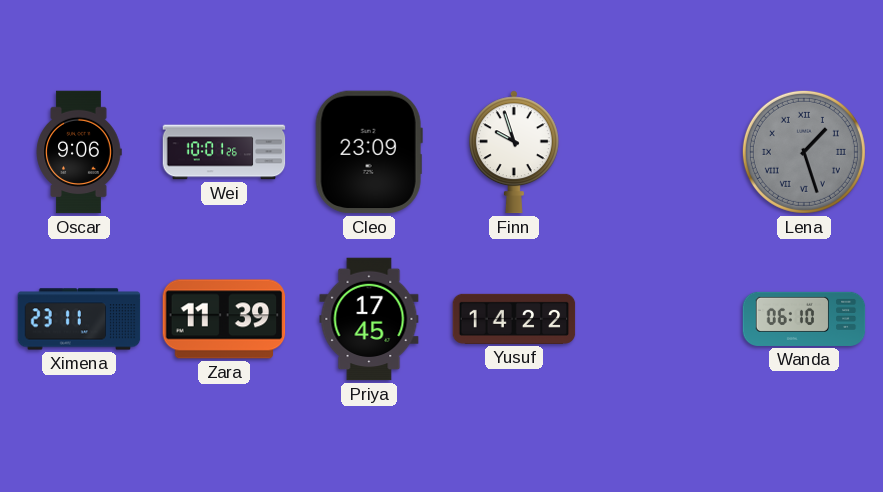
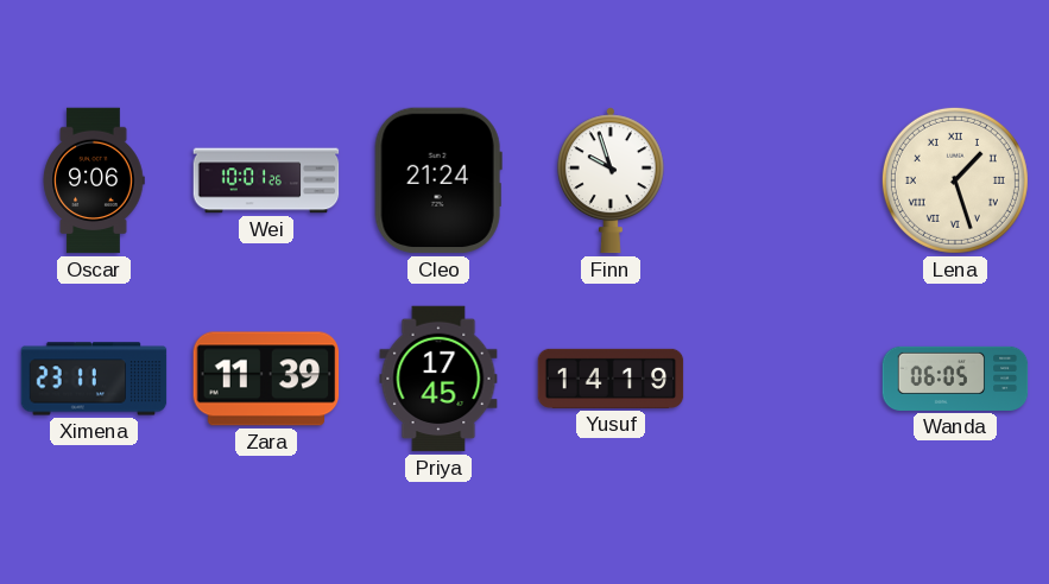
Cleo: 23:09 -> 21:24
Lena dial: grey -> cream
Yusuf: 14:22 -> 14:19
Wanda: 06:10 -> 06:05
